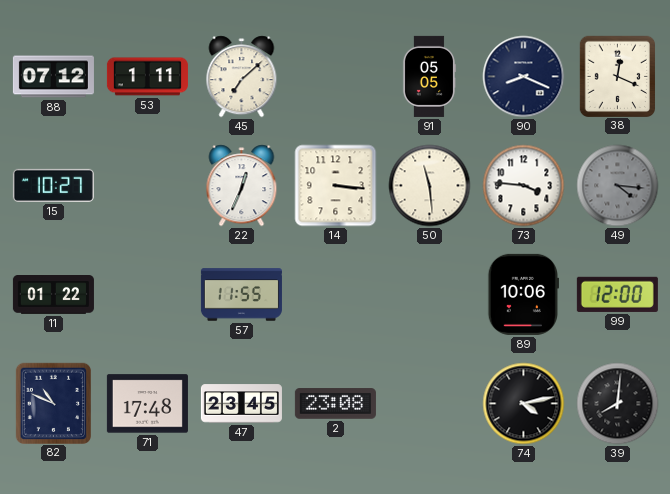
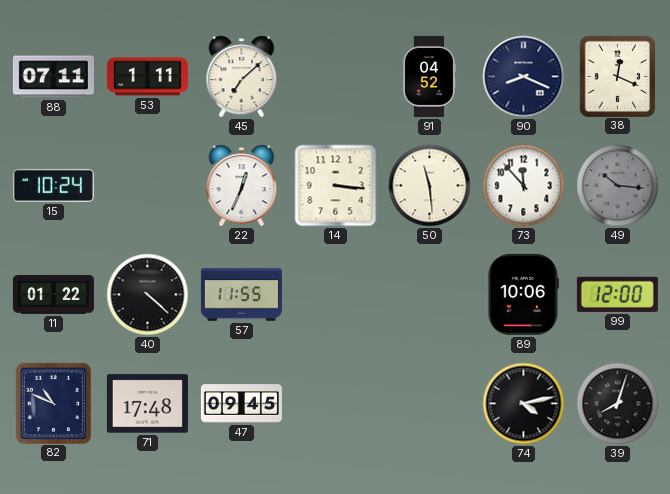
88: 07:12 -> 07:11
91: 05:05 -> 04:52
15: 10:27 -> 10:24
73: 3:46 -> 11:53
49: 4:16 -> 10:16
40: none -> 4:22
47: 23:45 -> 09:45
2: 23:08 -> none
39: 8:01 -> 8:03
